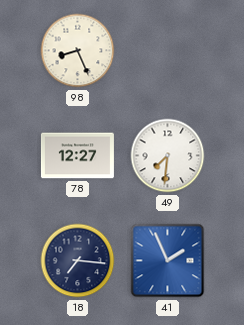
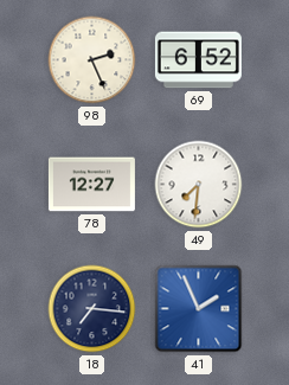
98: 8:26 -> 2:26
69: none -> 6:52
